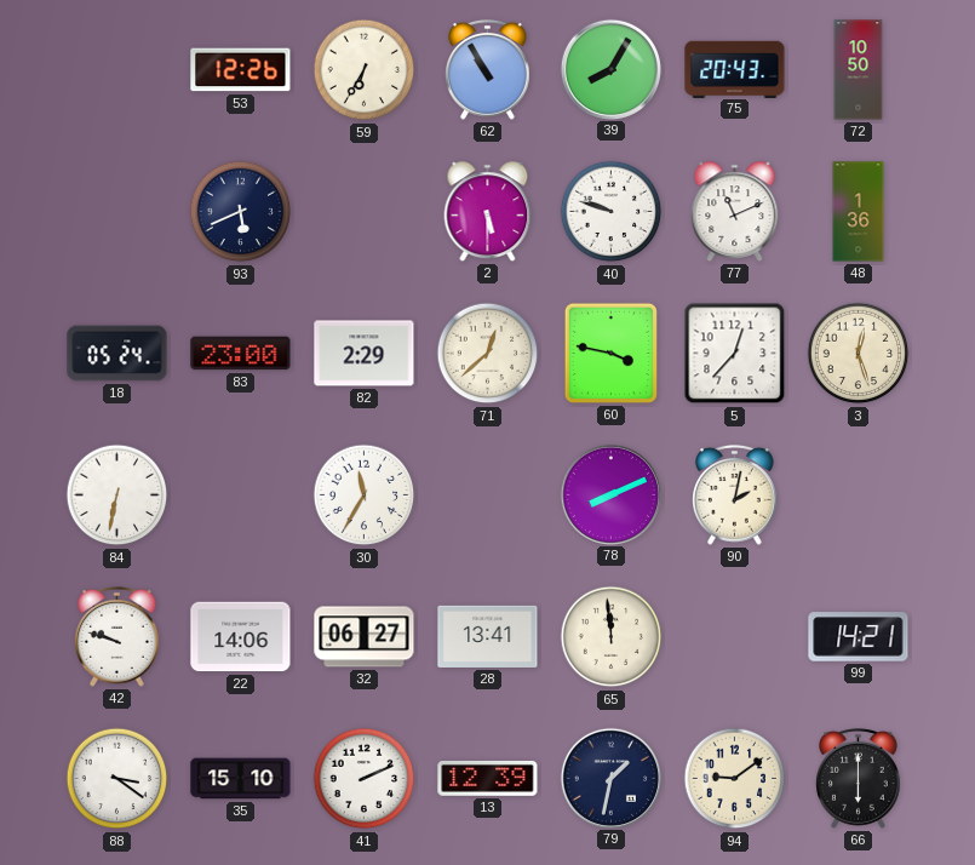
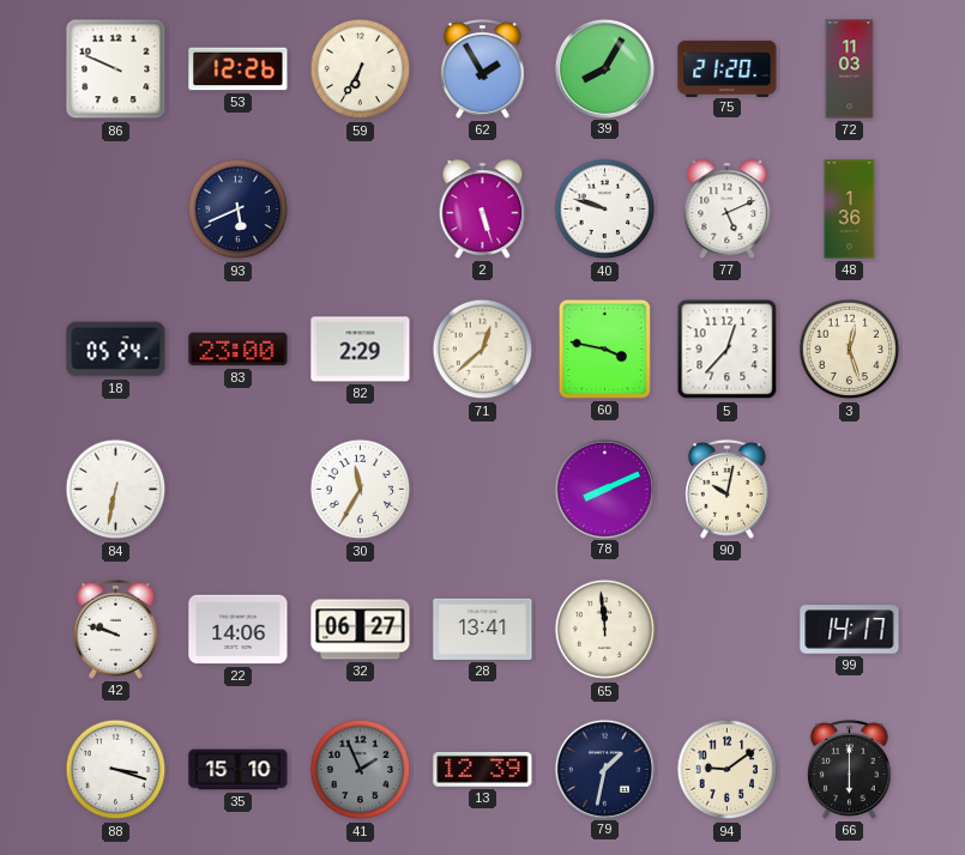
86: none -> 9:49
62: 10:55 -> 1:55
75: 20:43 -> 21:20
72: 10:50 -> 11:03
2: 5:30 -> 5:27
77: 11:11 -> 5:11
90: 2:02 -> 10:02
99: 14:21 -> 14:17
88: 3:21 -> 3:18
41: 2:11 -> 1:56
41 dial: white -> grey
